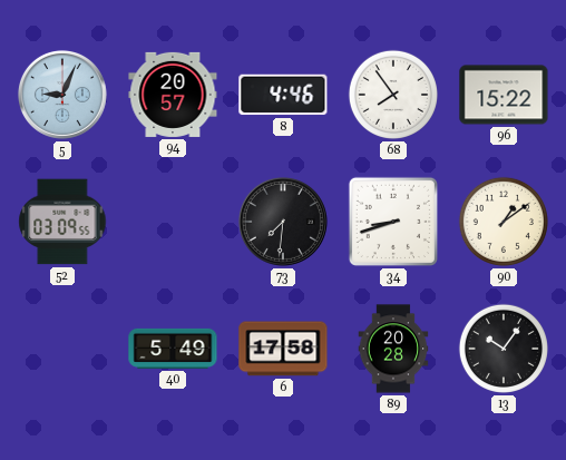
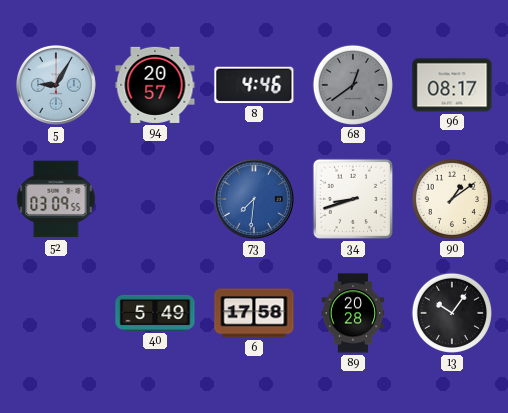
5: 9:04 -> 9:05
68: 7:54 -> 12:39
68 dial: white -> grey
96: 15:22 -> 08:17
73 dial: black -> blue
